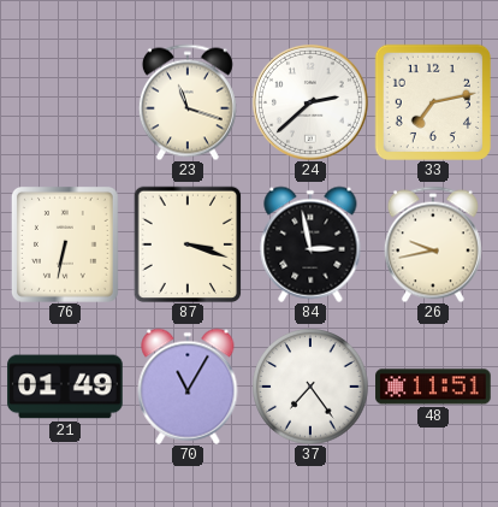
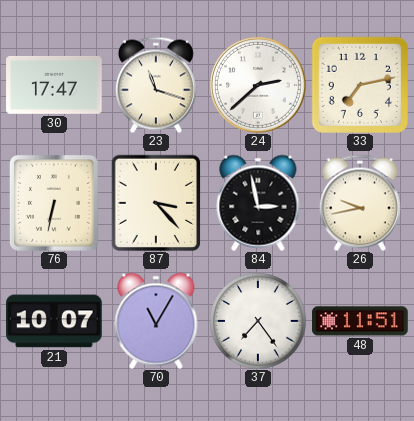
30: none -> 17:47
87: 3:18 -> 3:23
21: 01:49 -> 10:07
